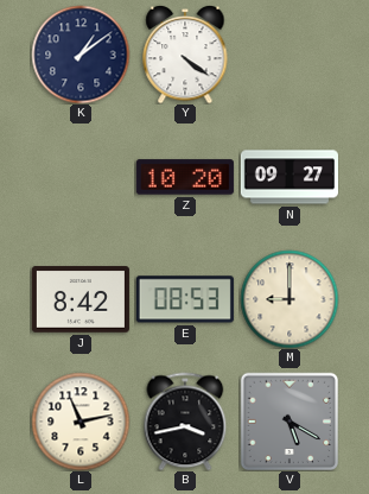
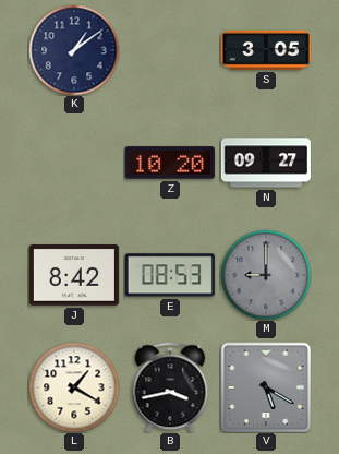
Y: 4:21 -> none
S: none -> 3:05
M dial: cream -> grey
L: 11:13 -> 1:20
